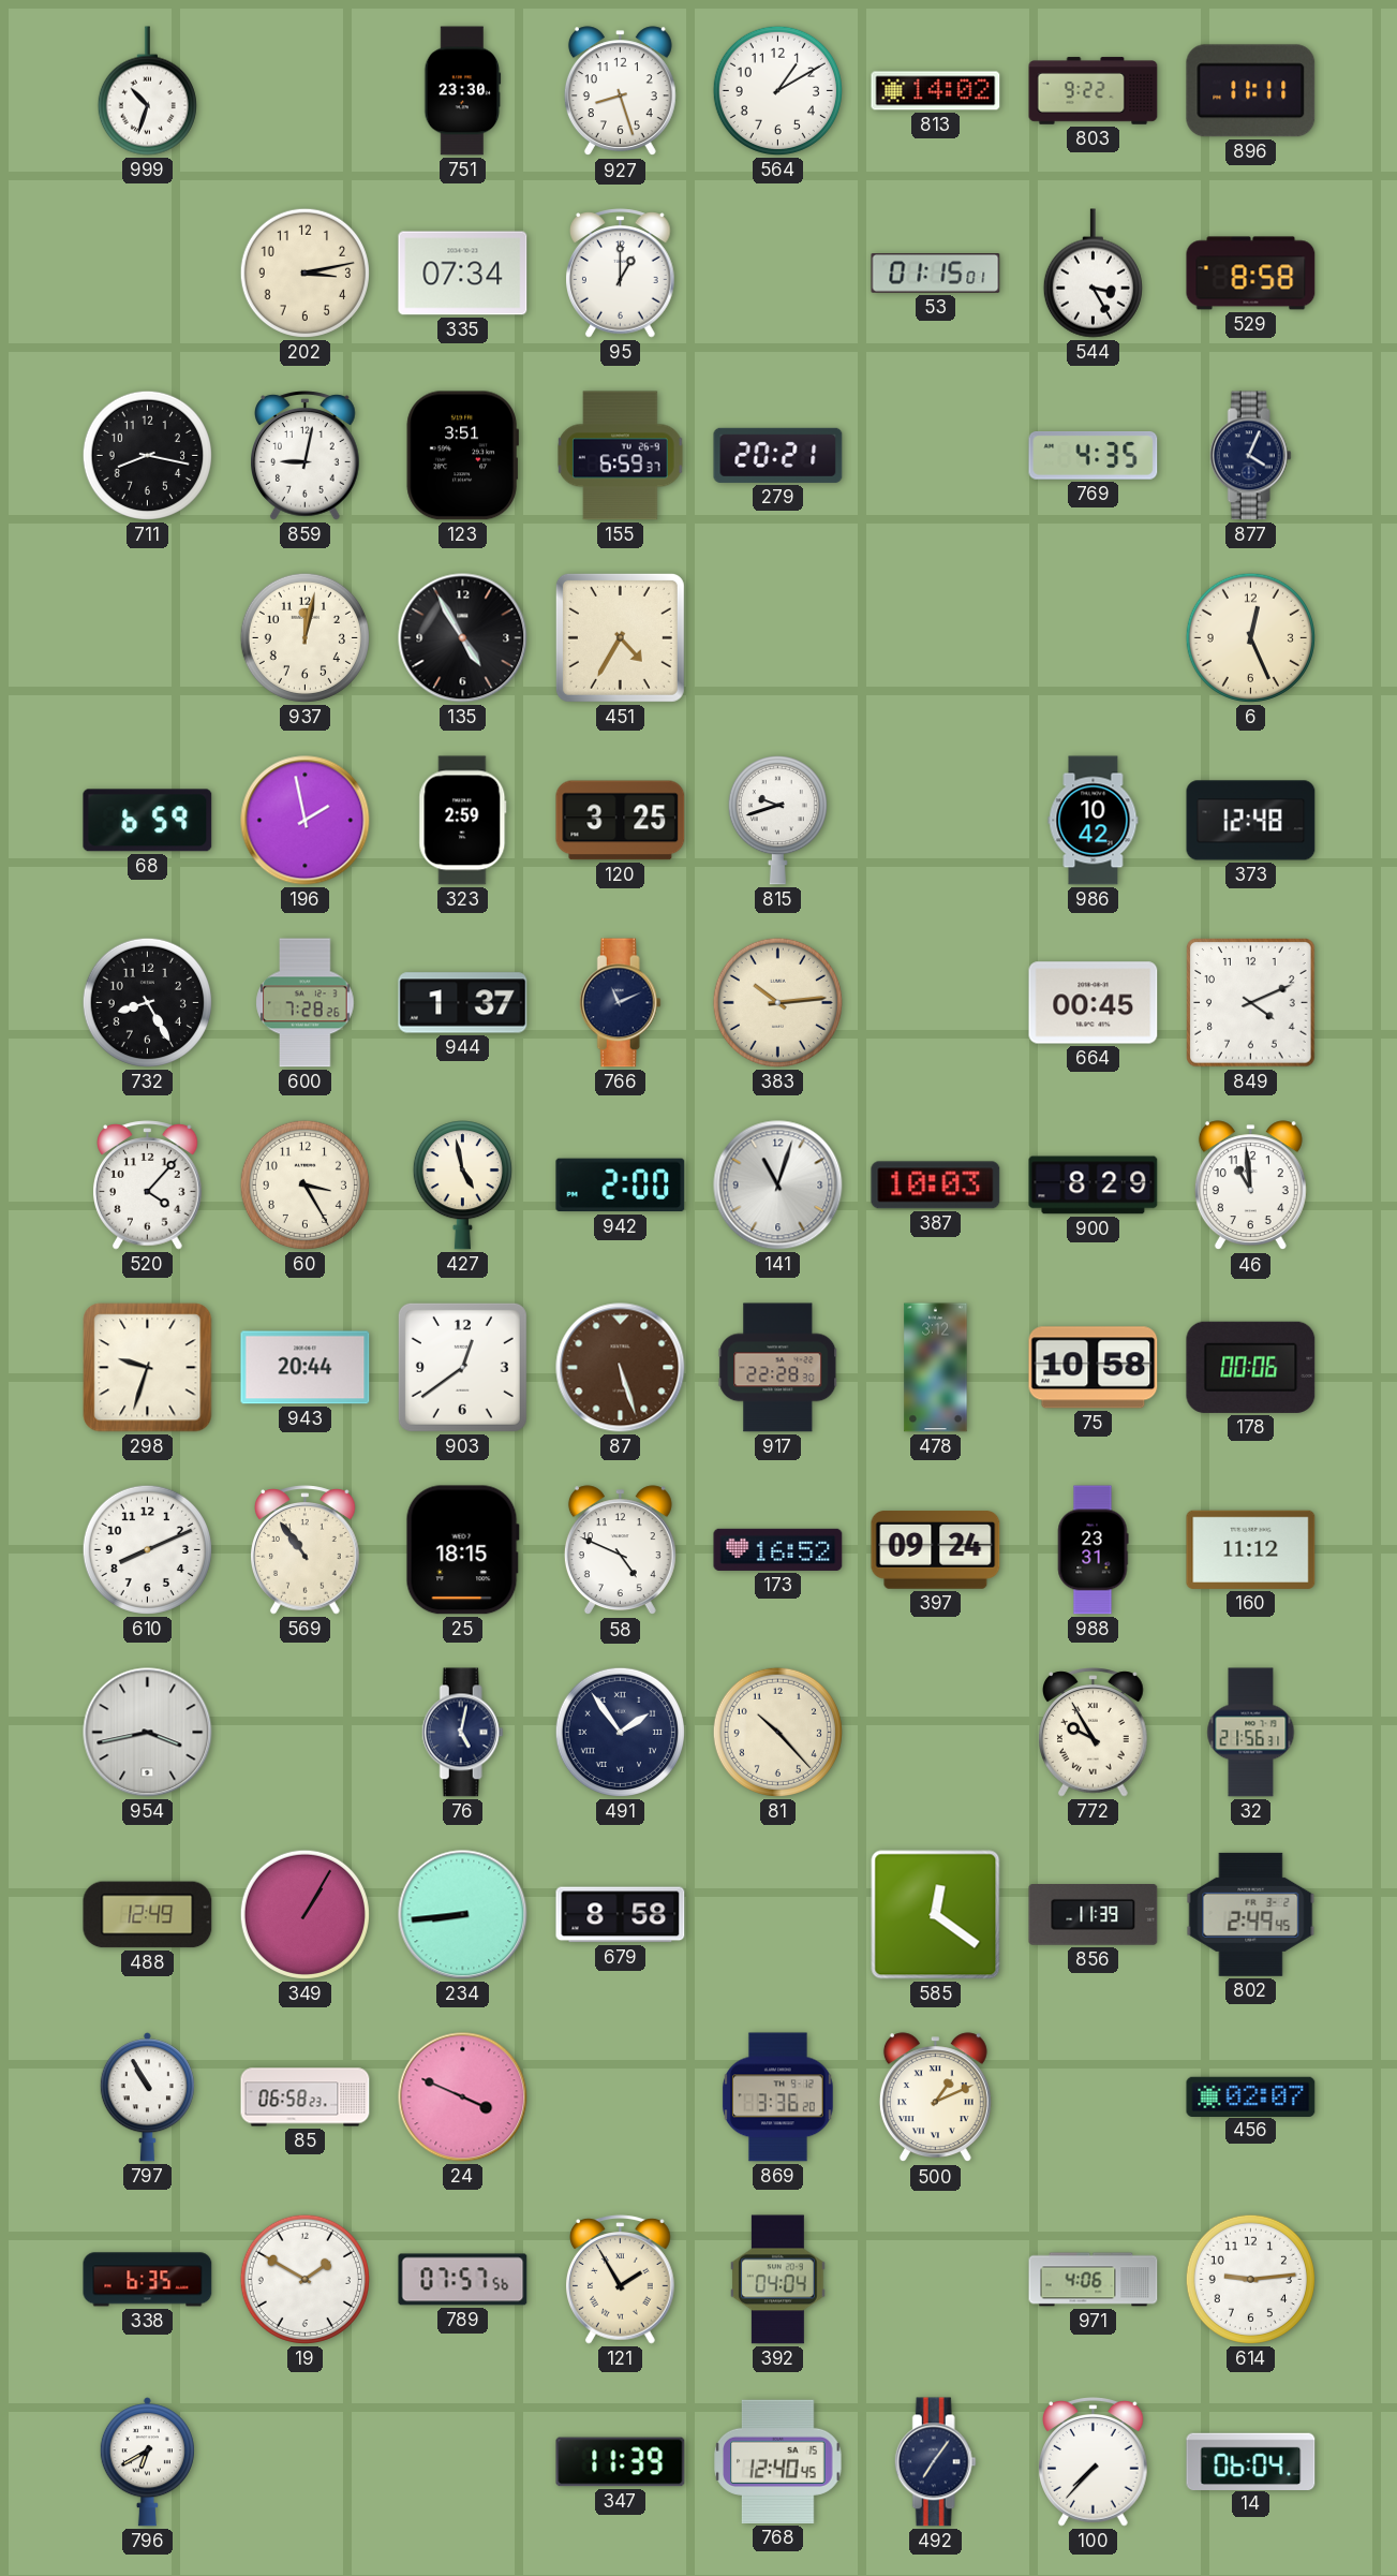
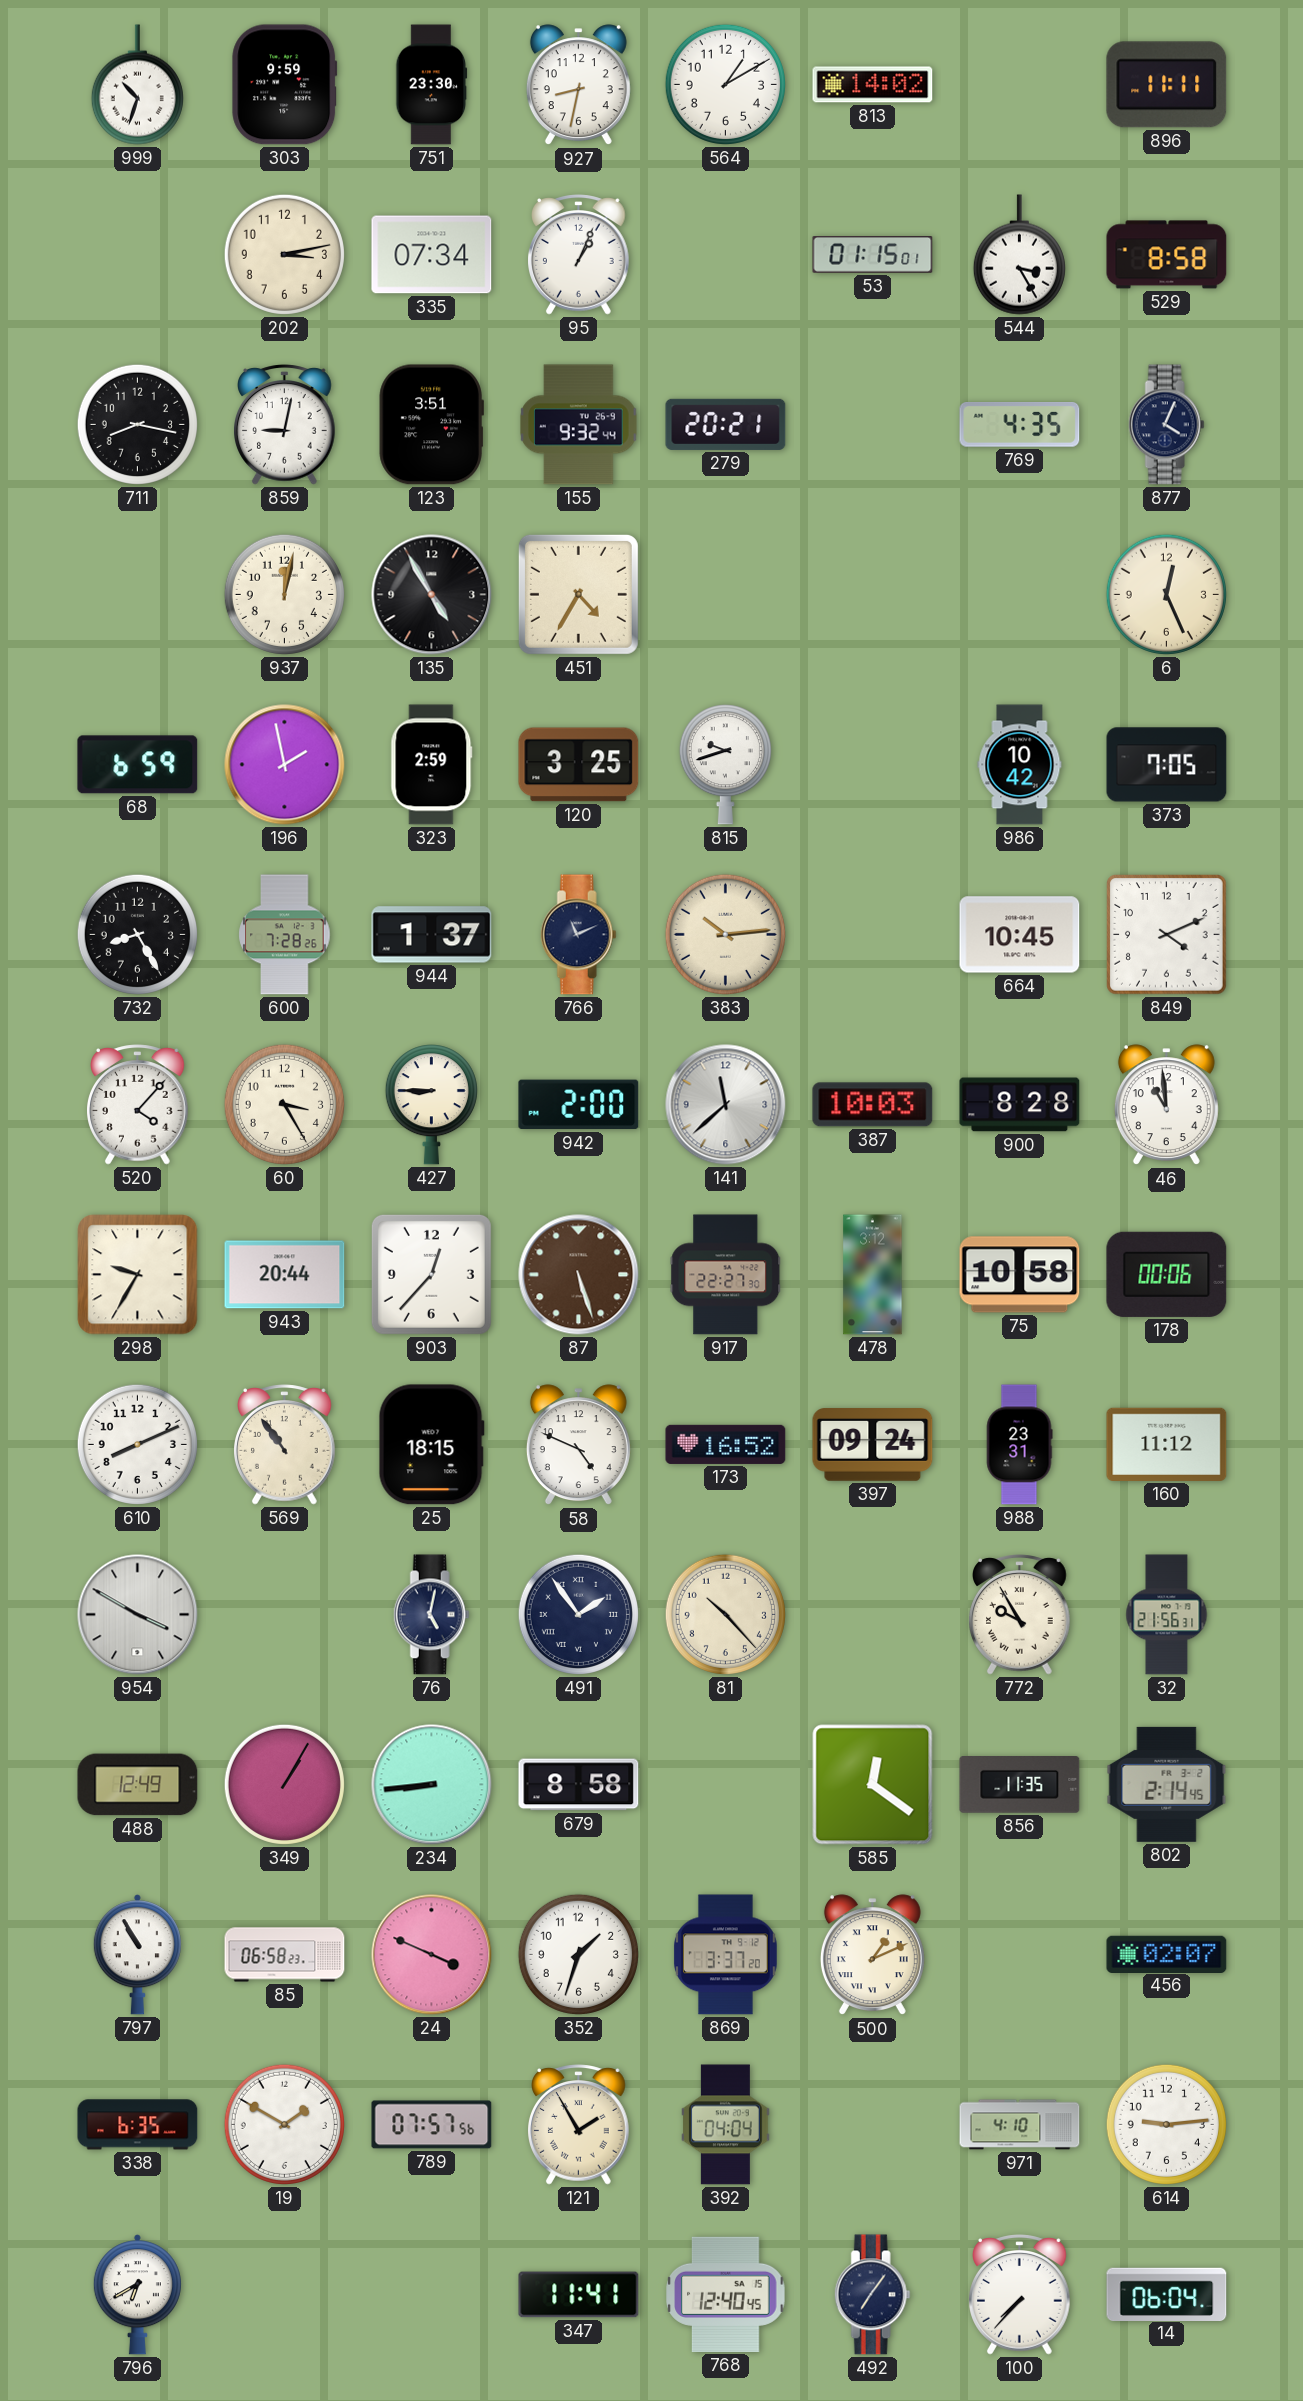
303: none -> 9:59
927: 8:27 -> 8:32
803: 9:22 -> none
95: 1:00 -> 1:04
155: 6:59 -> 9:32
373: 12:48 -> 7:05
664: 00:45 -> 10:45
427: 4:58 -> 8:45
141: 11:03 -> 11:38
900: 8:29 -> 8:28
298: 9:33 -> 9:35
903: 12:39 -> 12:37
917: 22:28 -> 22:27
954: 3:43 -> 3:50
856: 11:39 -> 11:35
802: 2:49 -> 2:14
352: none -> 1:33
869: 3:36 -> 3:37
971: 4:06 -> 4:10
347: 11:39 -> 11:41
